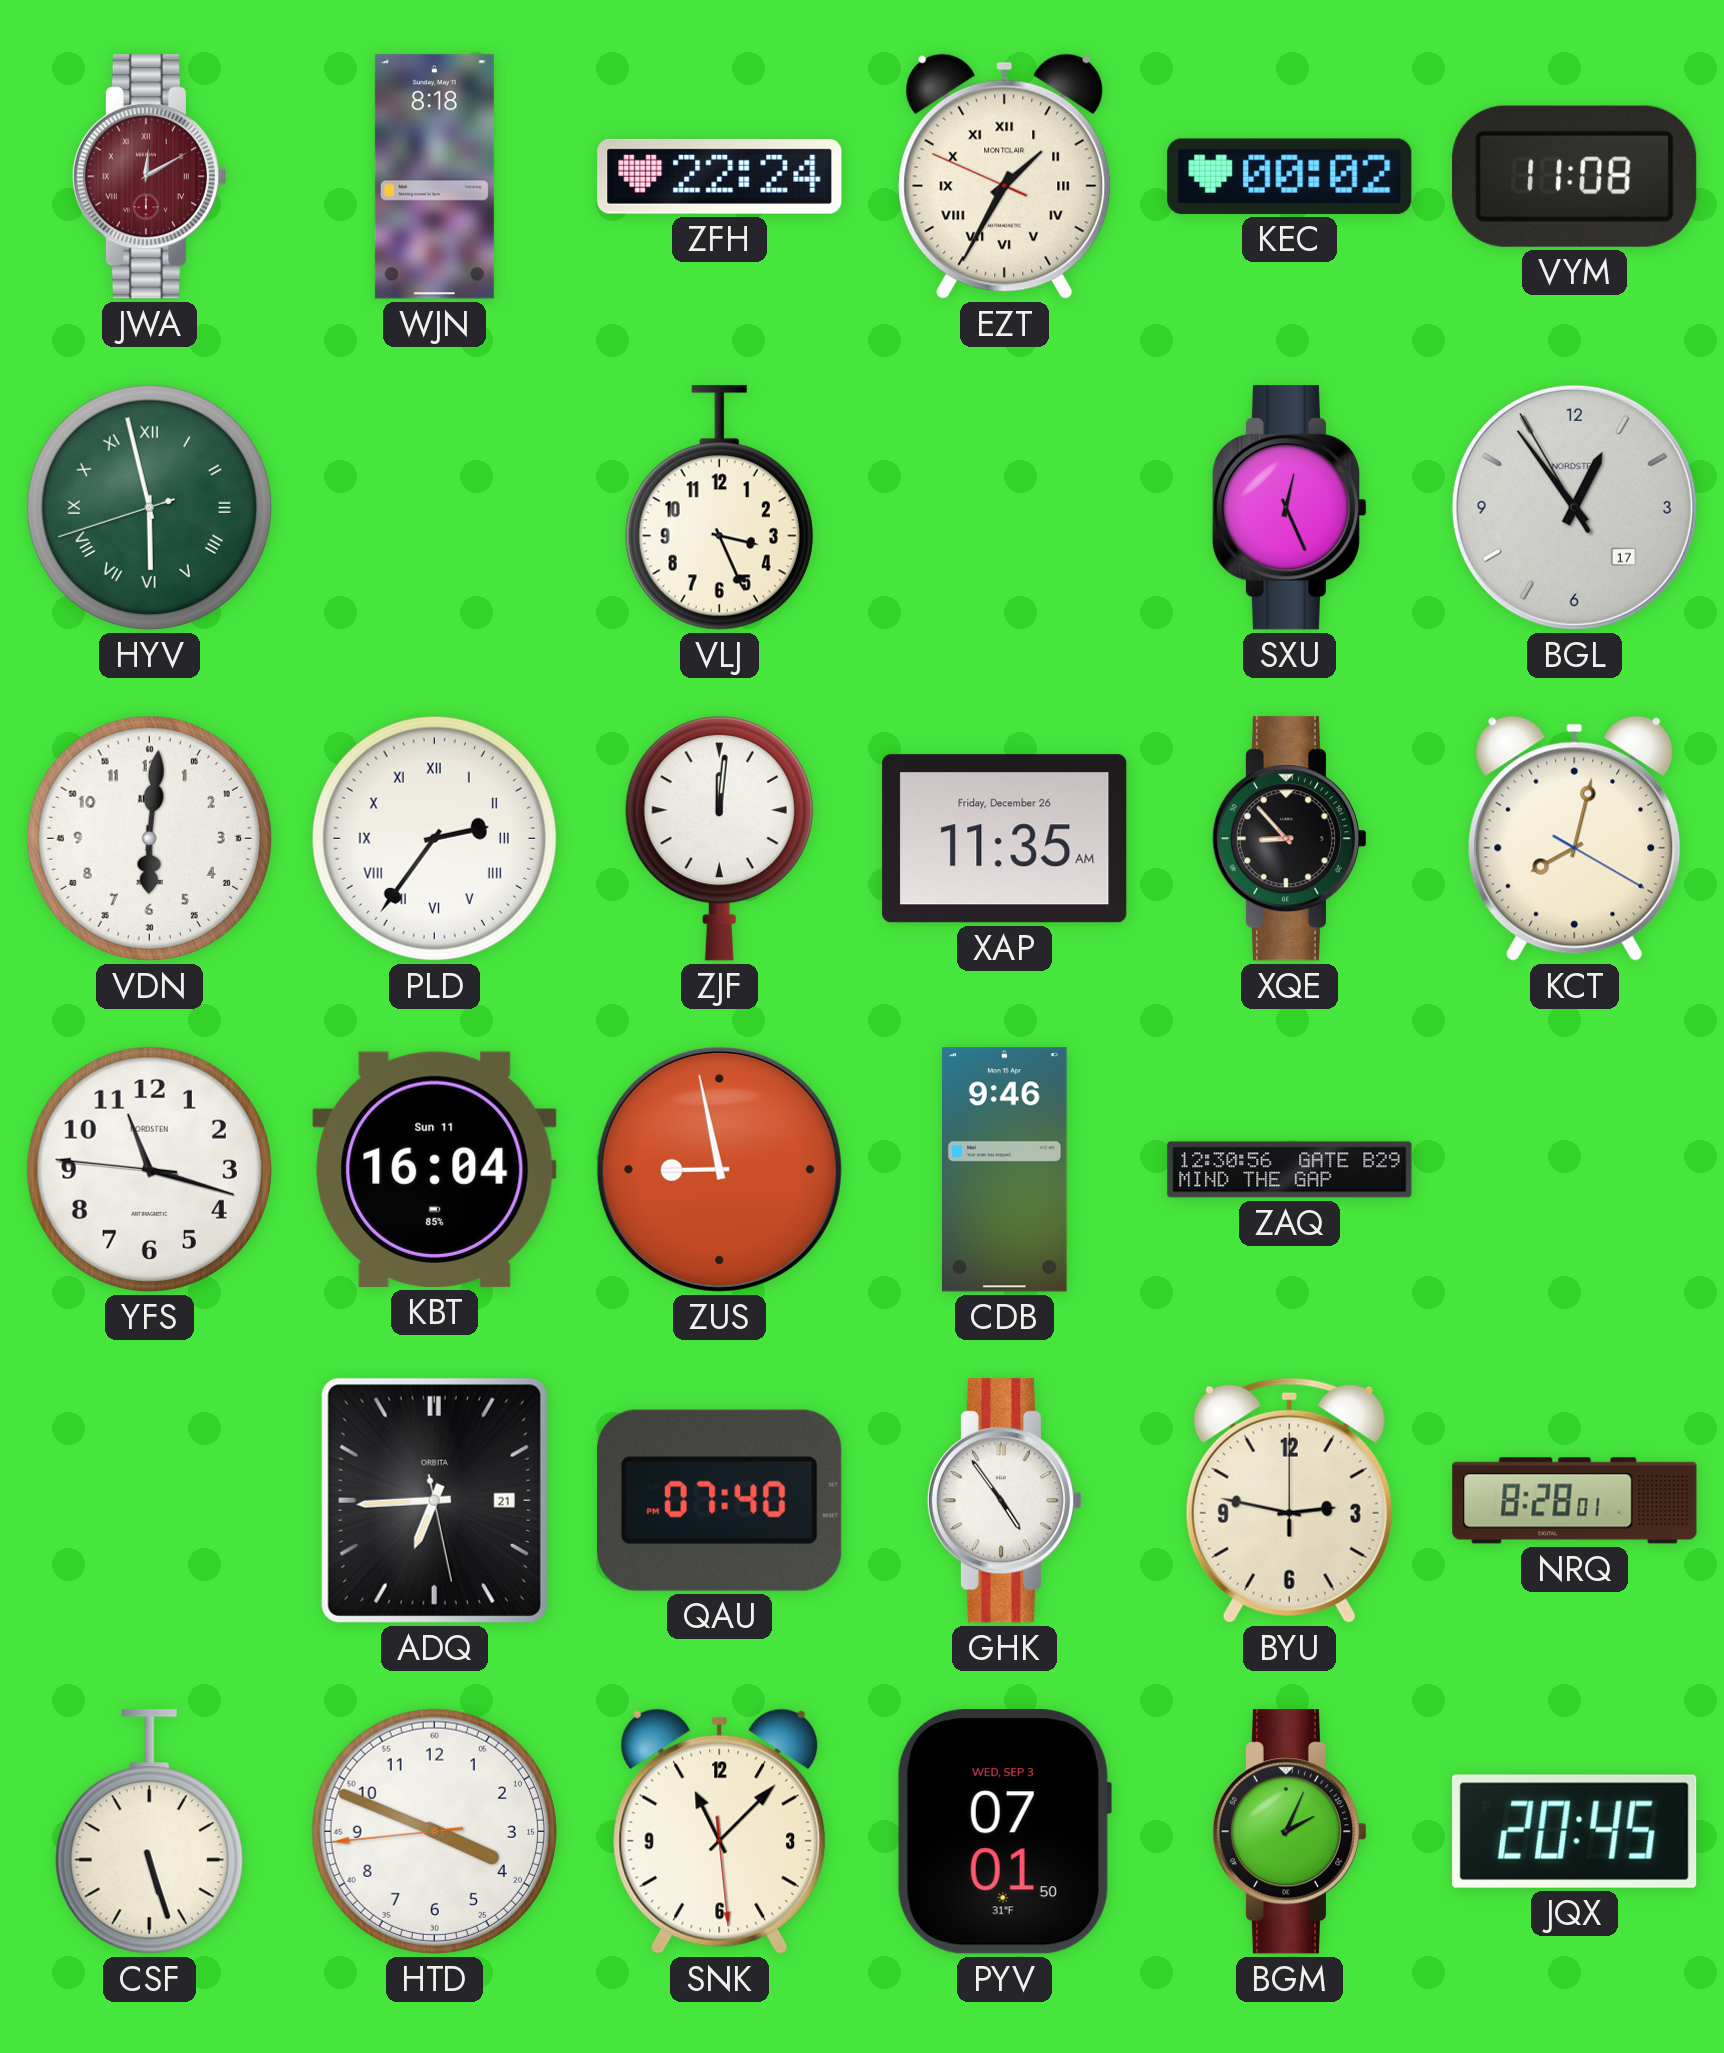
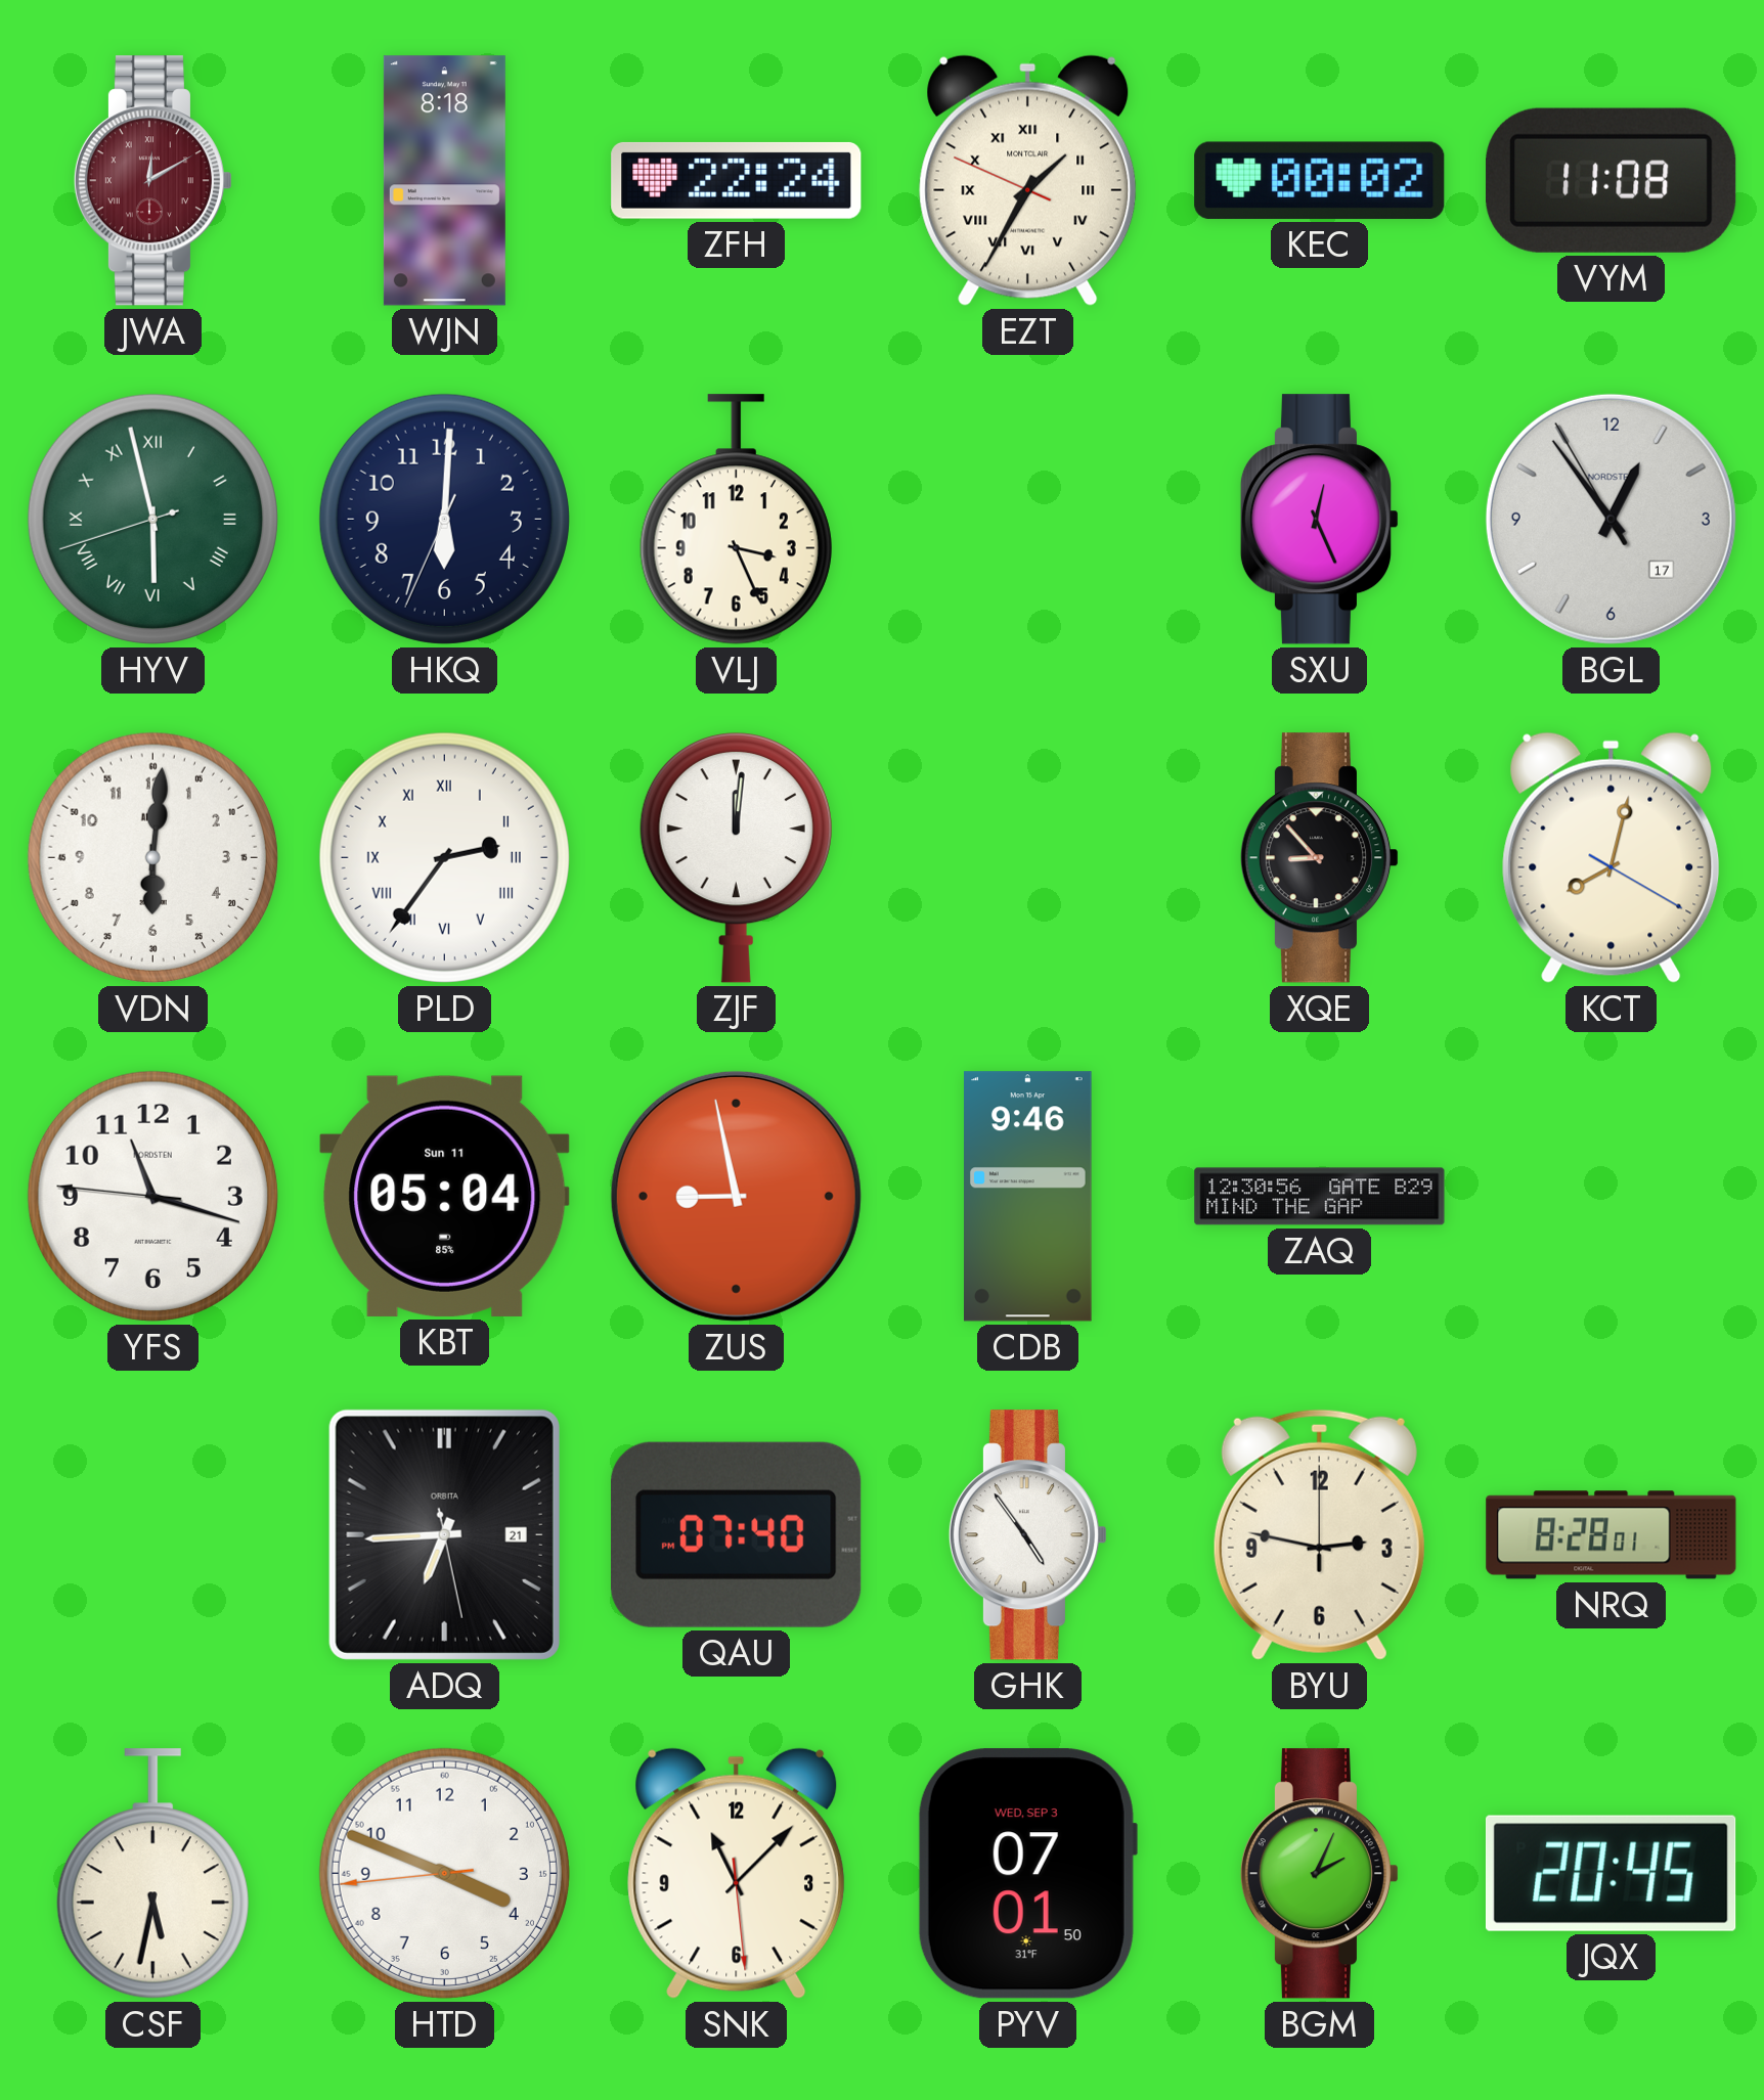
HKQ: none -> 6:00
XAP: 11:35 -> none
KBT: 16:04 -> 05:04
CSF: 5:27 -> 5:32
